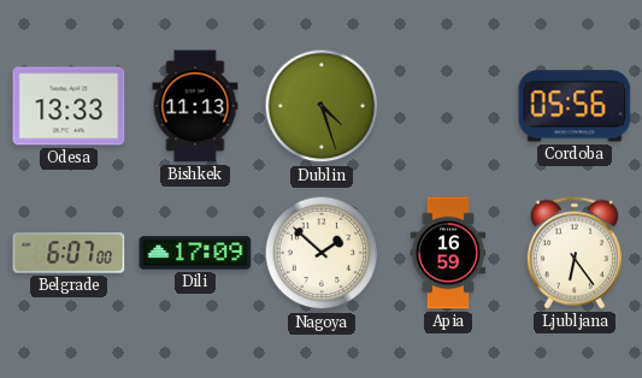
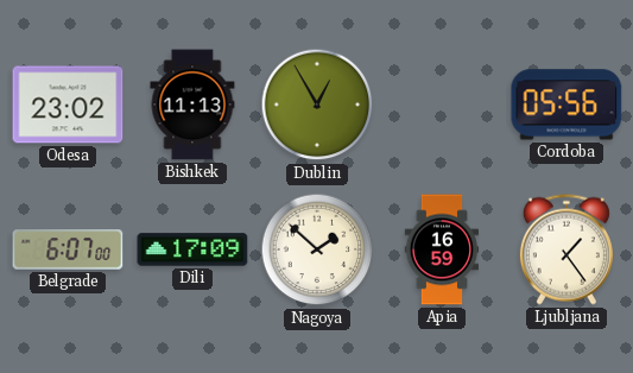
Odesa: 13:33 -> 23:02
Dublin: 4:27 -> 12:55
Ljubljana: 6:24 -> 1:24
